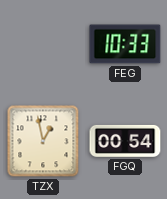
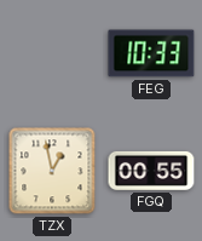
FGQ: 00:54 -> 00:55
